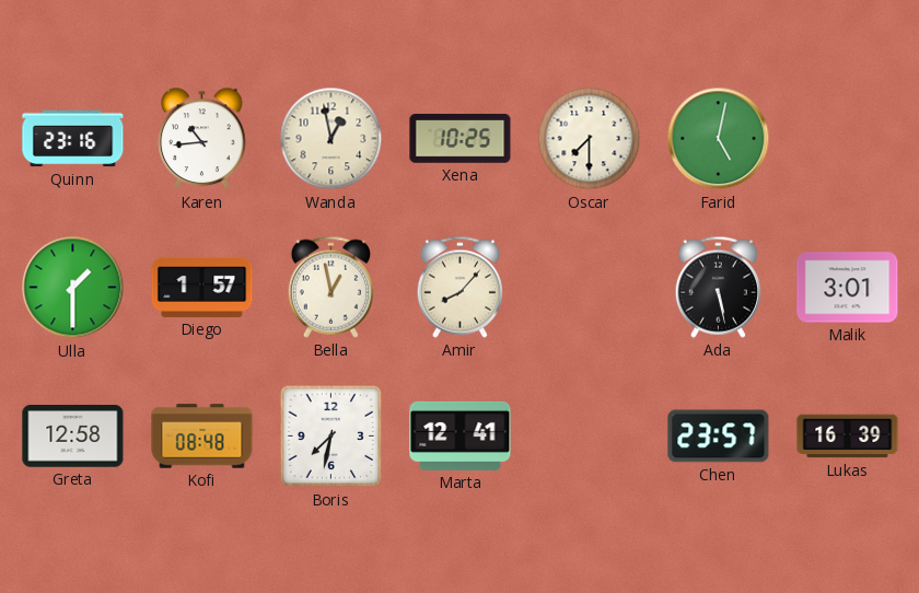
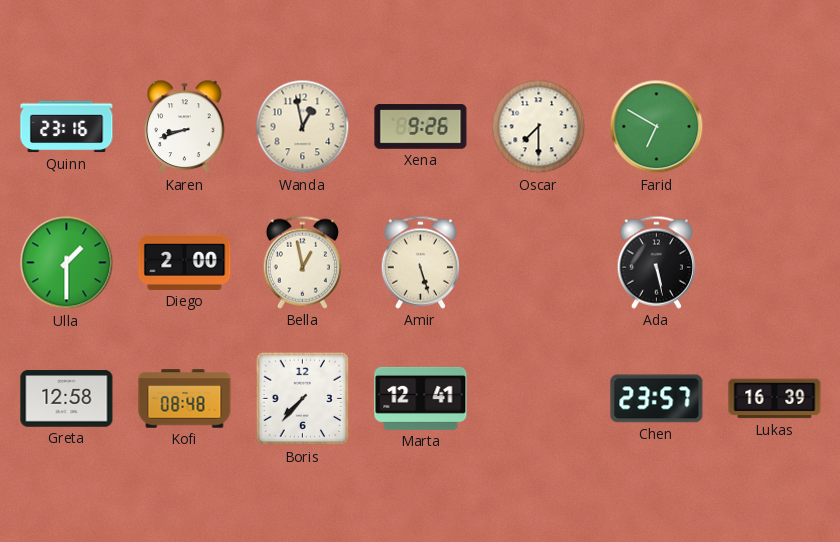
Karen: 10:44 -> 8:42
Xena: 10:25 -> 9:26
Farid: 5:02 -> 6:50
Diego: 1:57 -> 2:00
Amir: 8:07 -> 5:27
Malik: 3:01 -> none
Boris: 7:32 -> 7:37
